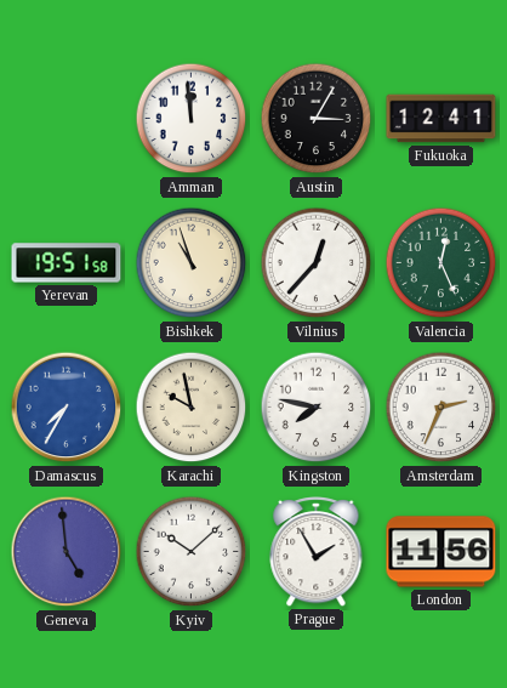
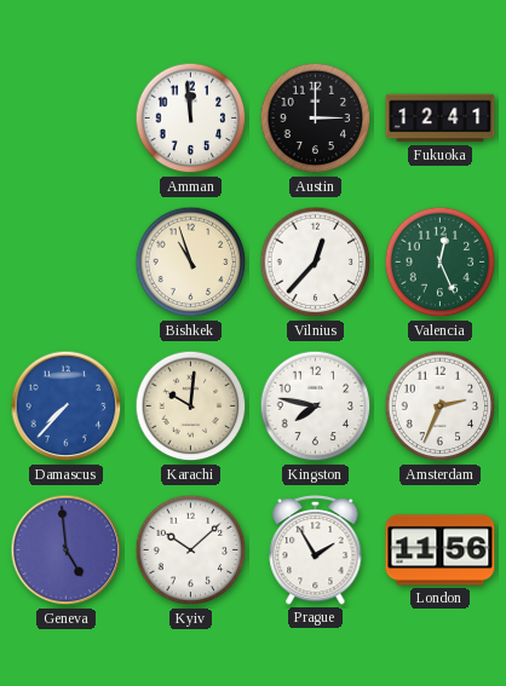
Austin: 3:05 -> 3:00
Yerevan: 19:51 -> none
Damascus: 7:35 -> 7:37
Karachi: 9:58 -> 10:01
